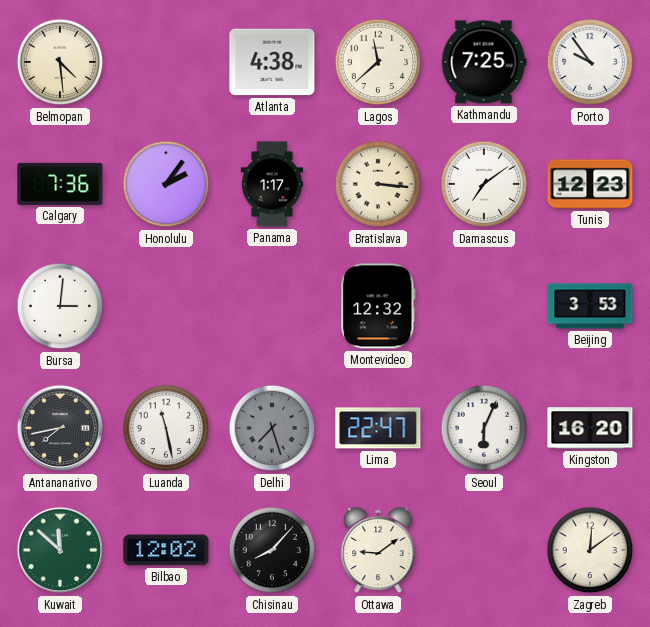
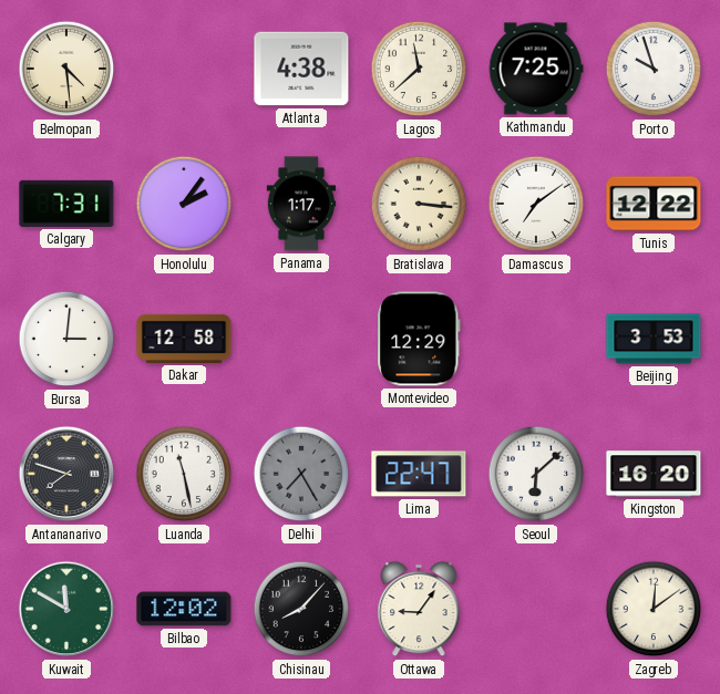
Porto: 9:54 -> 9:57
Calgary: 7:36 -> 7:31
Tunis: 12:23 -> 12:22
Dakar: none -> 12:58
Montevideo: 12:32 -> 12:29
Antananarivo: 7:43 -> 7:48
Delhi: 7:27 -> 7:25
Seoul: 6:04 -> 6:08
Kuwait: 11:52 -> 11:50
Ottawa: 9:09 -> 9:06
